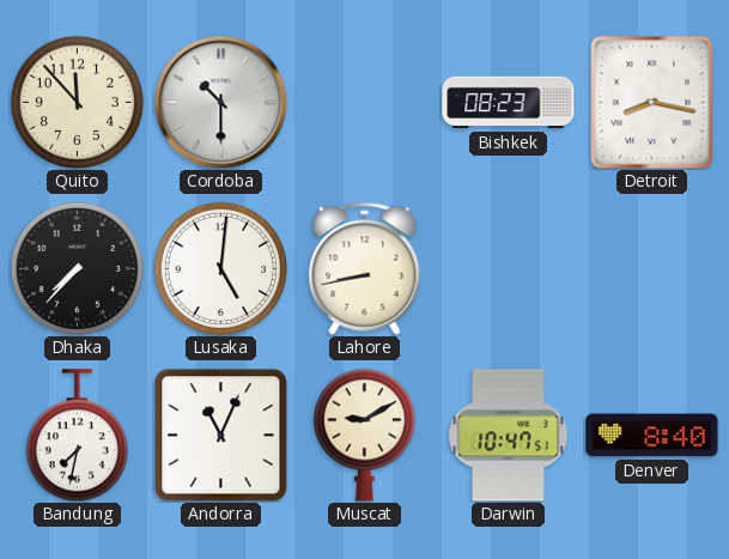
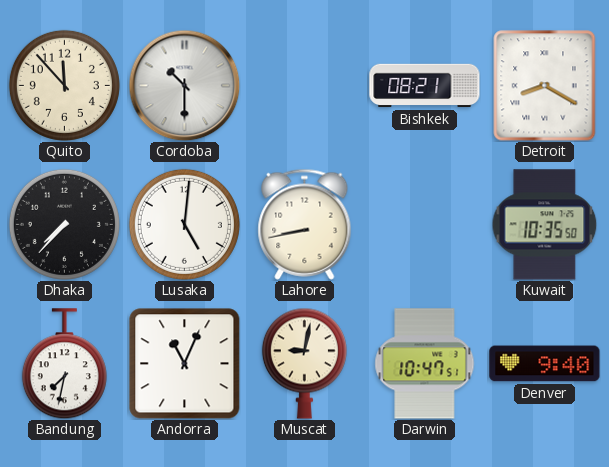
Bishkek: 08:23 -> 08:21
Detroit: 8:17 -> 8:20
Kuwait: none -> 10:35
Muscat: 9:10 -> 9:02
Denver: 8:40 -> 9:40
